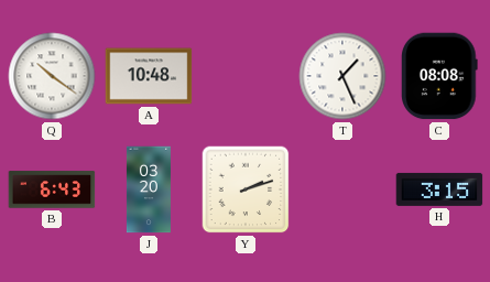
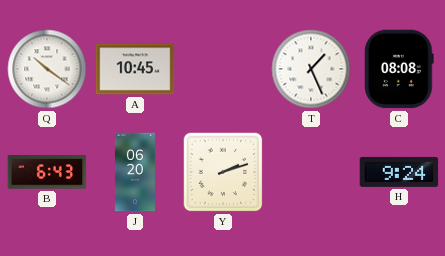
A: 10:48 -> 10:45
J: 03:20 -> 06:20
H: 3:15 -> 9:24
